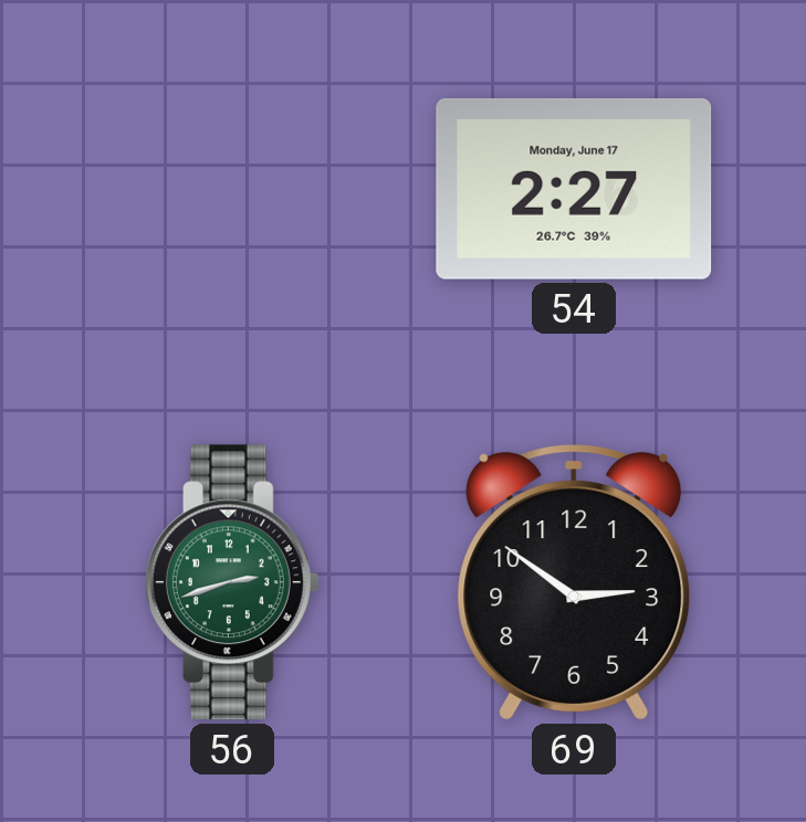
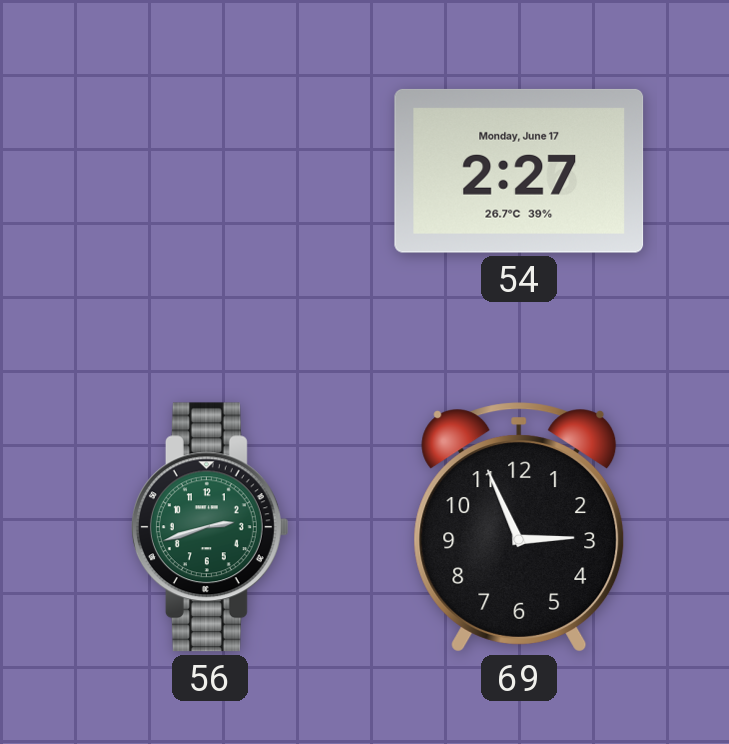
69: 2:51 -> 2:56
